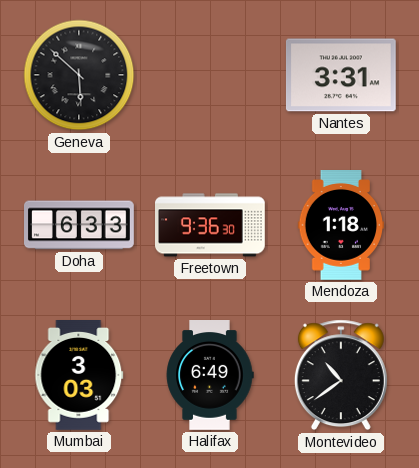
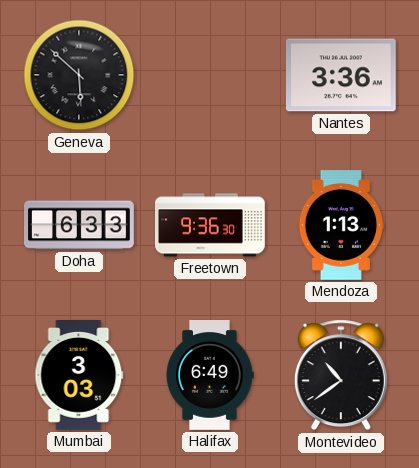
Nantes: 3:31 -> 3:36
Mendoza: 1:18 -> 1:13
